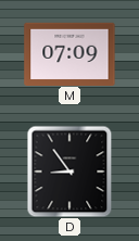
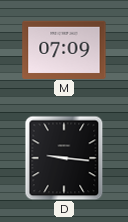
D: 8:54 -> 9:16
